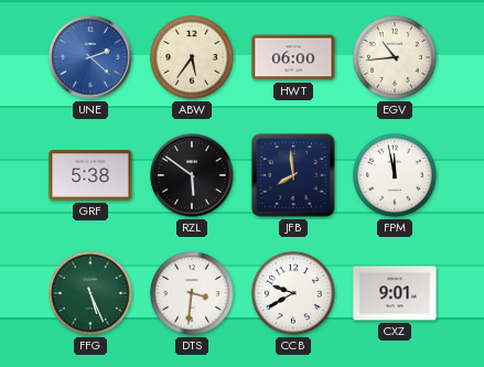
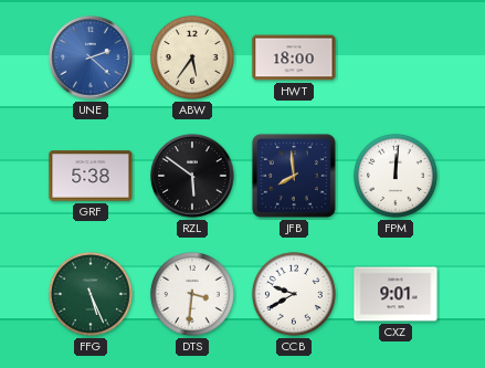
HWT: 06:00 -> 18:00
EGV: 10:44 -> none
FPM: 11:58 -> 12:01
